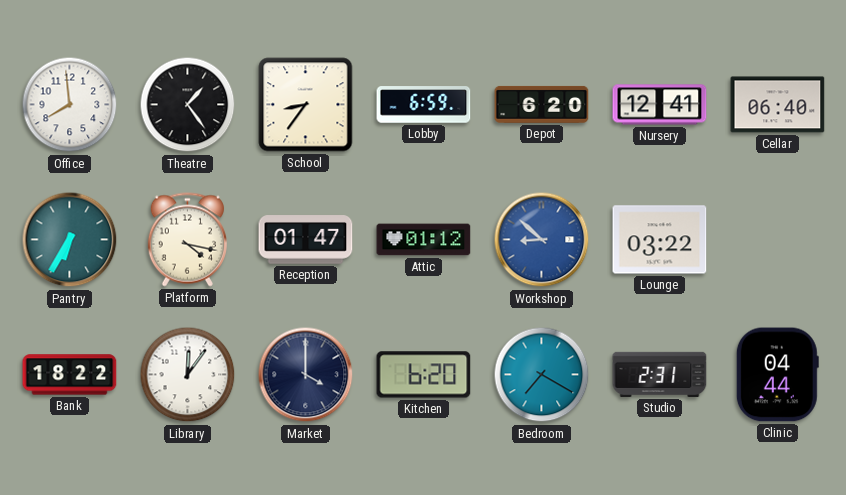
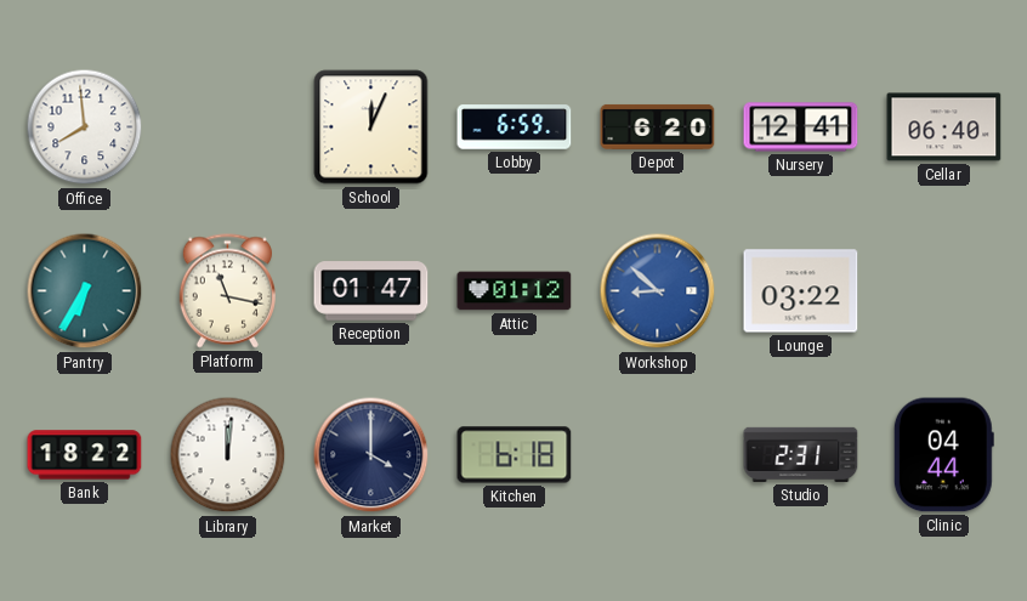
Theatre: 1:24 -> none
School: 8:36 -> 12:04
Platform: 4:17 -> 11:17
Library: 12:06 -> 12:01
Kitchen: 6:20 -> 6:18
Bedroom: 7:20 -> none
